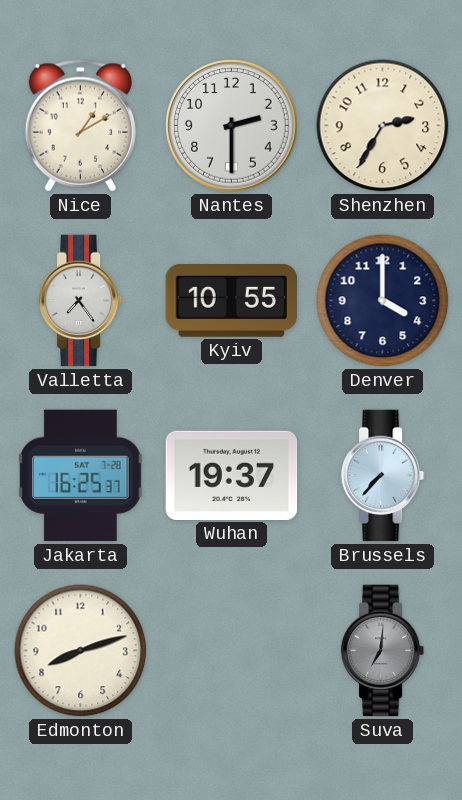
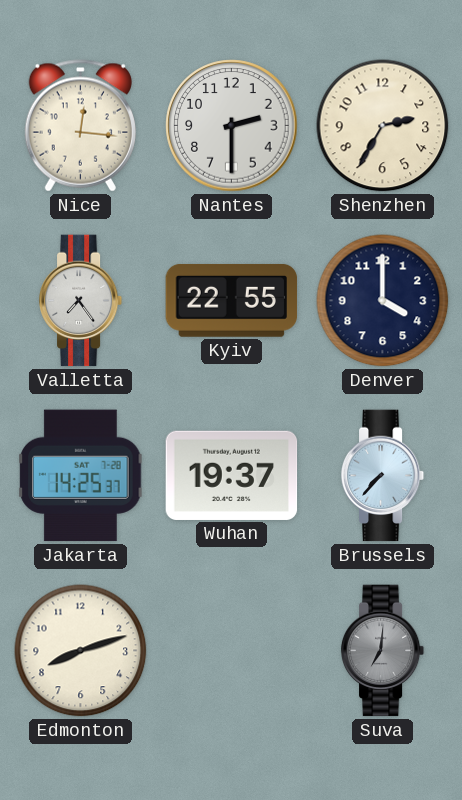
Nice: 1:10 -> 12:16
Kyiv: 10:55 -> 22:55
Jakarta: 16:25 -> 14:25
